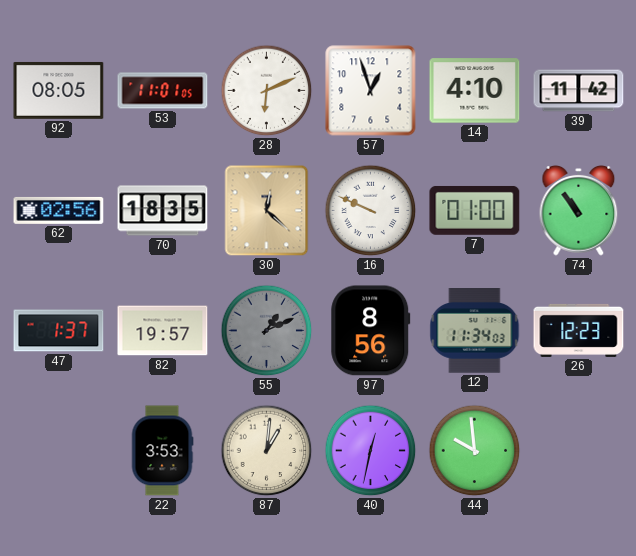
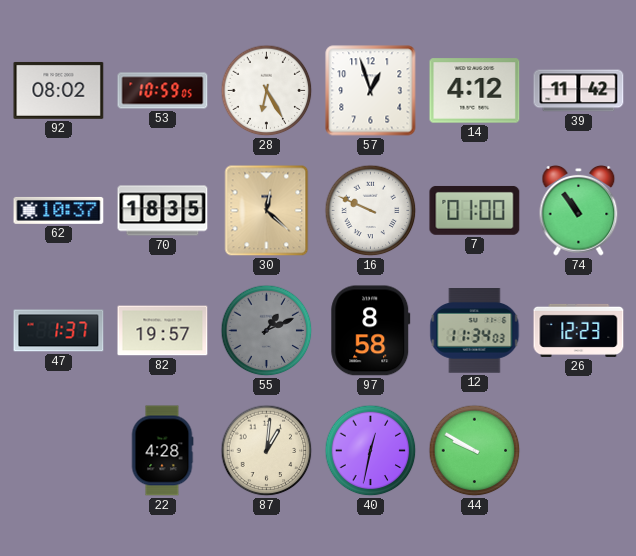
92: 08:05 -> 08:02
53: 11:01 -> 10:59
28: 6:11 -> 6:25
14: 4:10 -> 4:12
62: 02:56 -> 10:37
97: 8:56 -> 8:58
22: 3:53 -> 4:28
44: 9:59 -> 9:50
